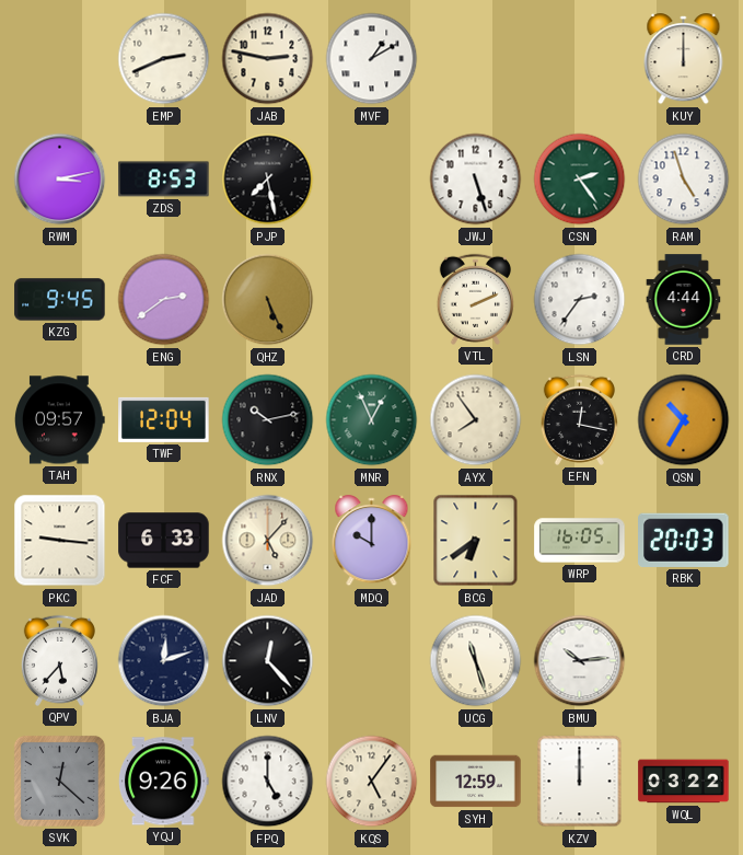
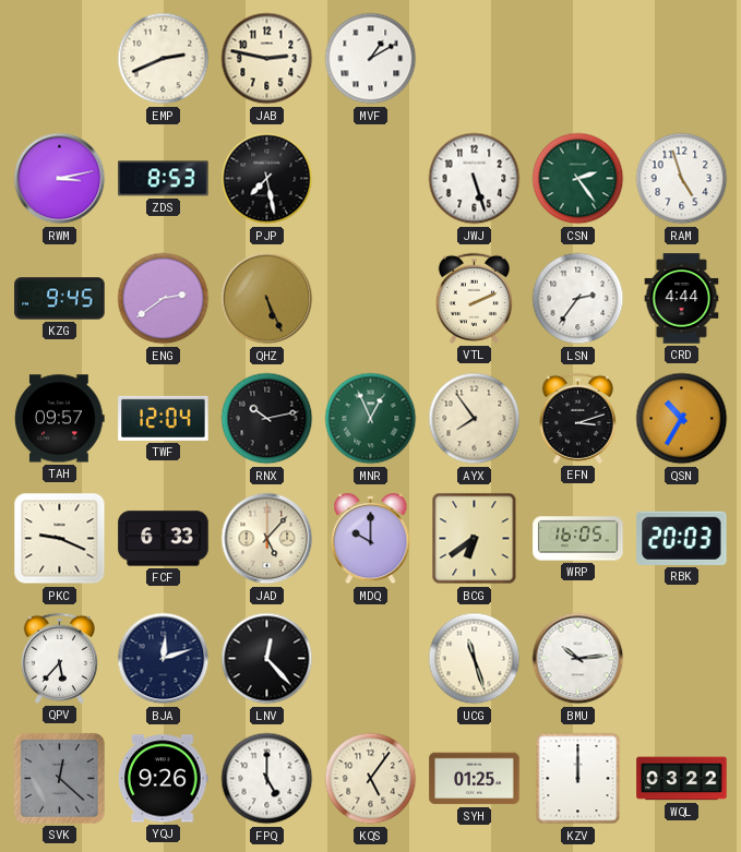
KUY: 12:00 -> none
EFN: 12:17 -> 3:12
PKC: 9:16 -> 9:19
SYH: 12:59 -> 01:25
